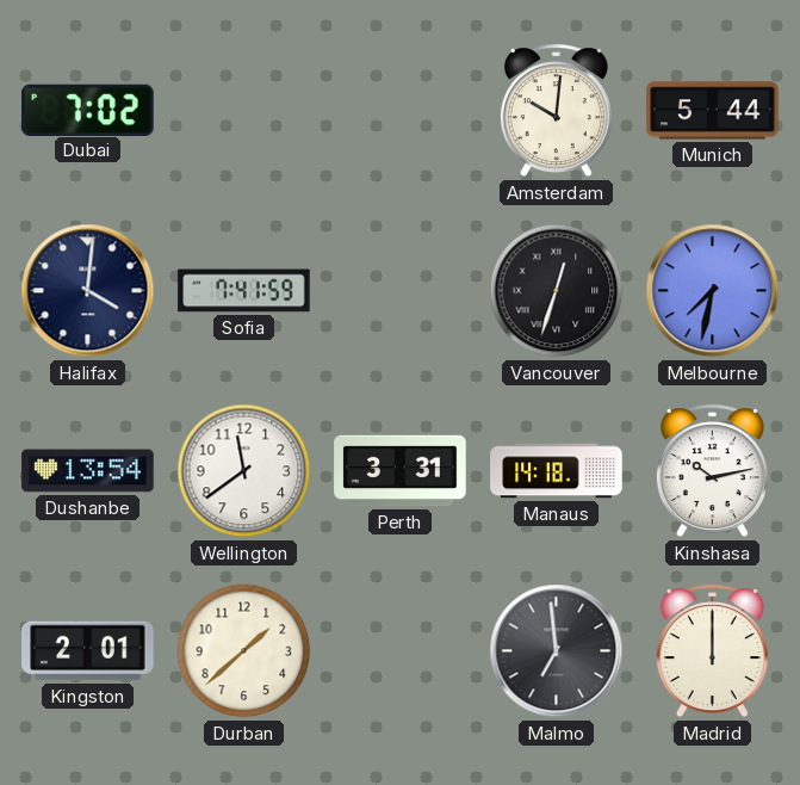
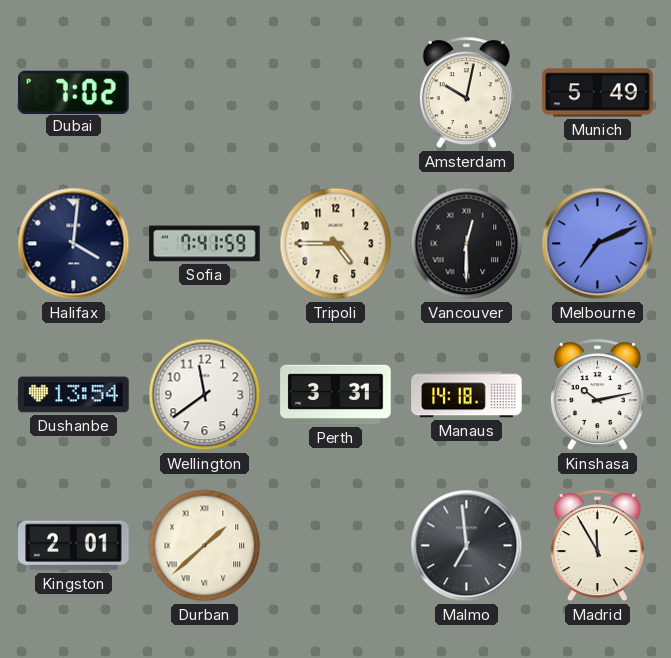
Amsterdam: 10:01 -> 10:02
Munich: 5:44 -> 5:49
Tripoli: none -> 4:45
Vancouver: 12:33 -> 12:30
Melbourne: 7:32 -> 7:11
Durban numerals: Arabic -> Roman
Madrid: 12:00 -> 11:55
